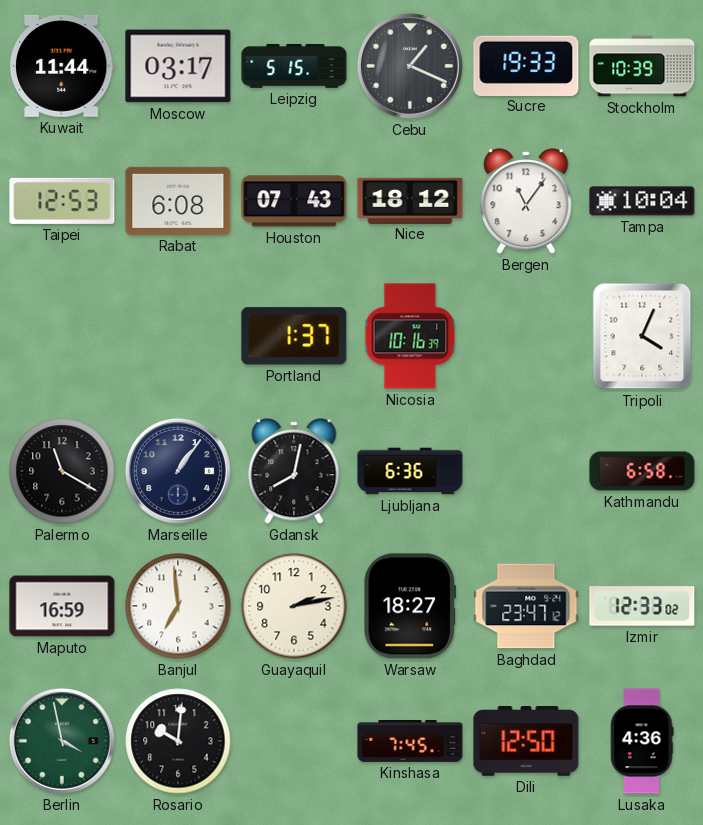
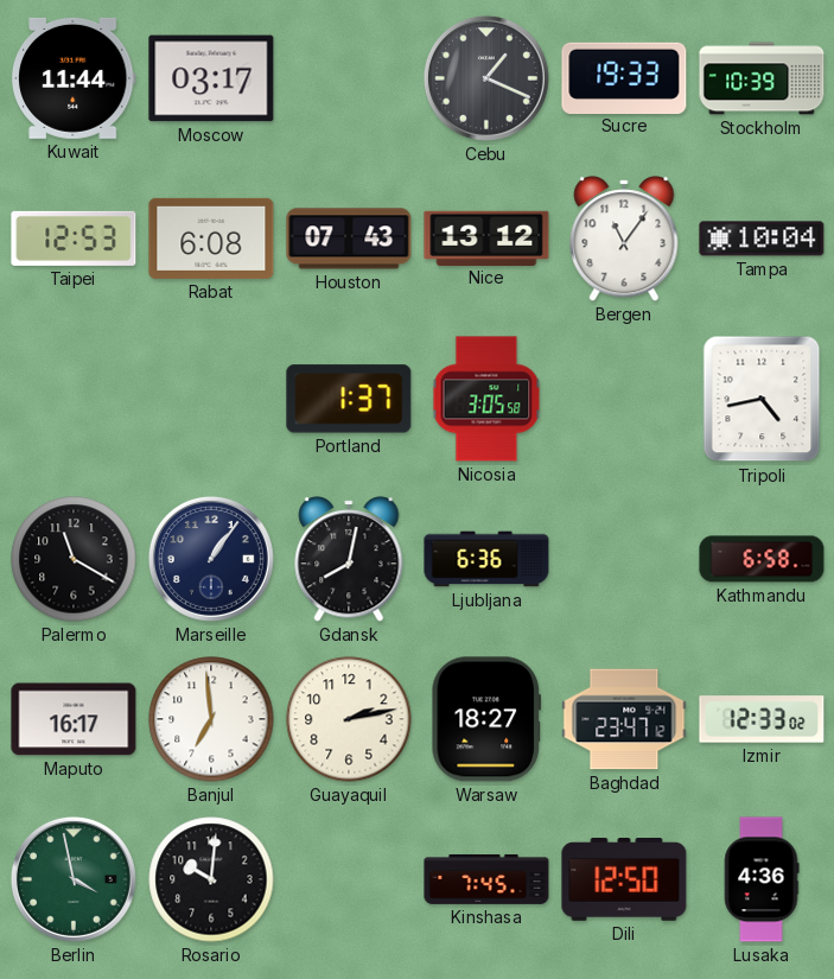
Leipzig: 5:15 -> none
Nice: 18:12 -> 13:12
Nicosia: 10:16 -> 3:05
Tripoli: 4:04 -> 4:43
Maputo: 16:59 -> 16:17
